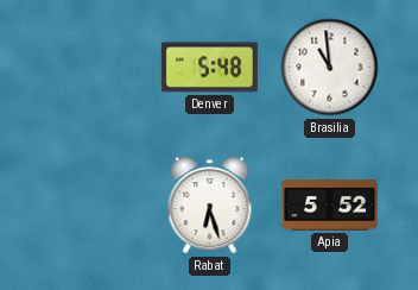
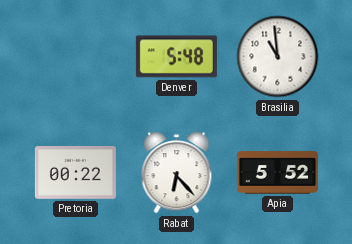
Pretoria: none -> 00:22
Rabat: 6:27 -> 6:23
